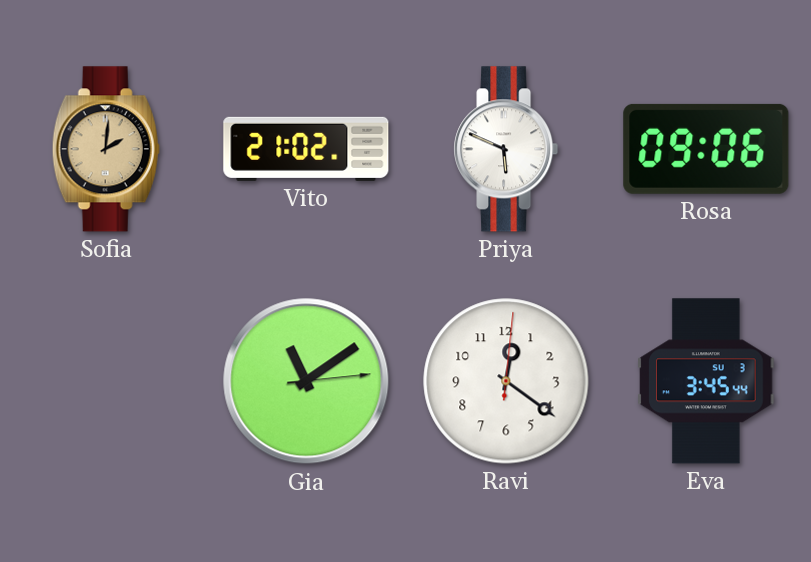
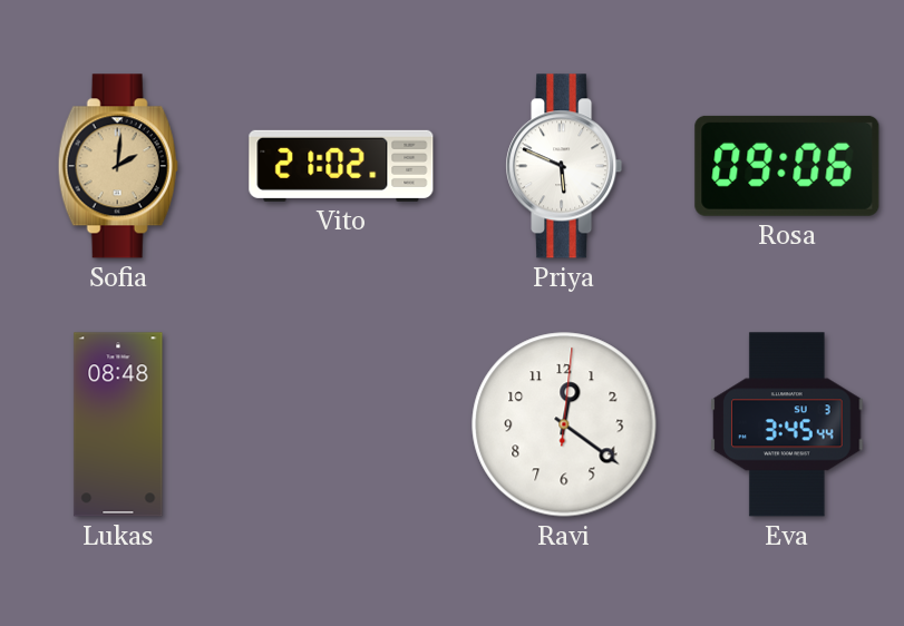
Lukas: none -> 08:48
Gia: 11:09 -> none
